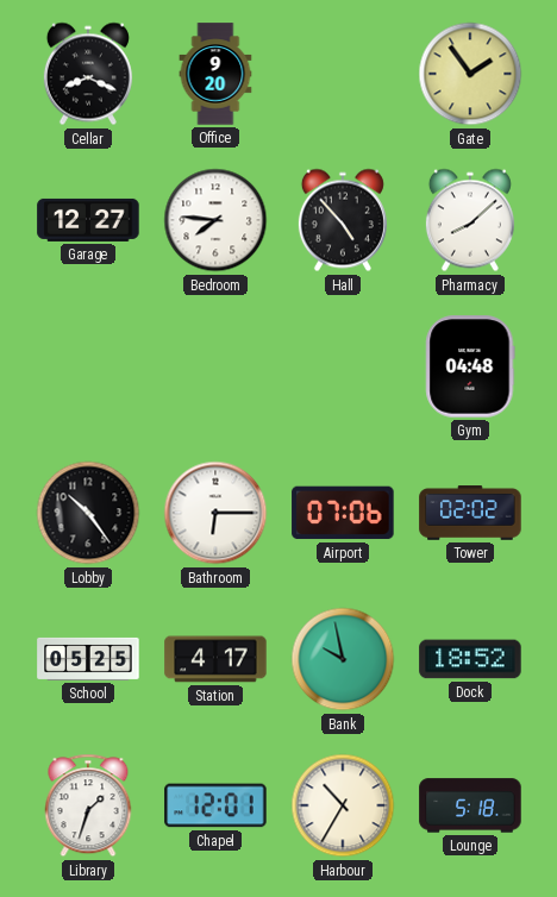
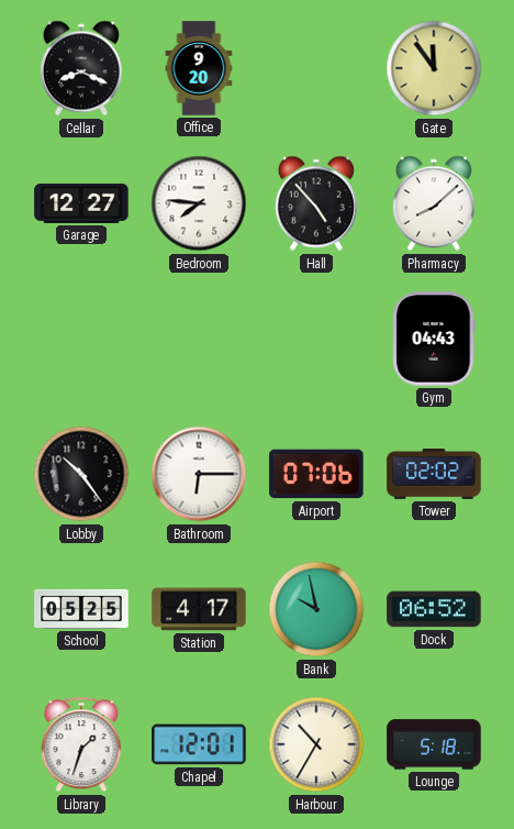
Gate: 1:54 -> 11:54
Gym: 04:48 -> 04:43
Dock: 18:52 -> 06:52
